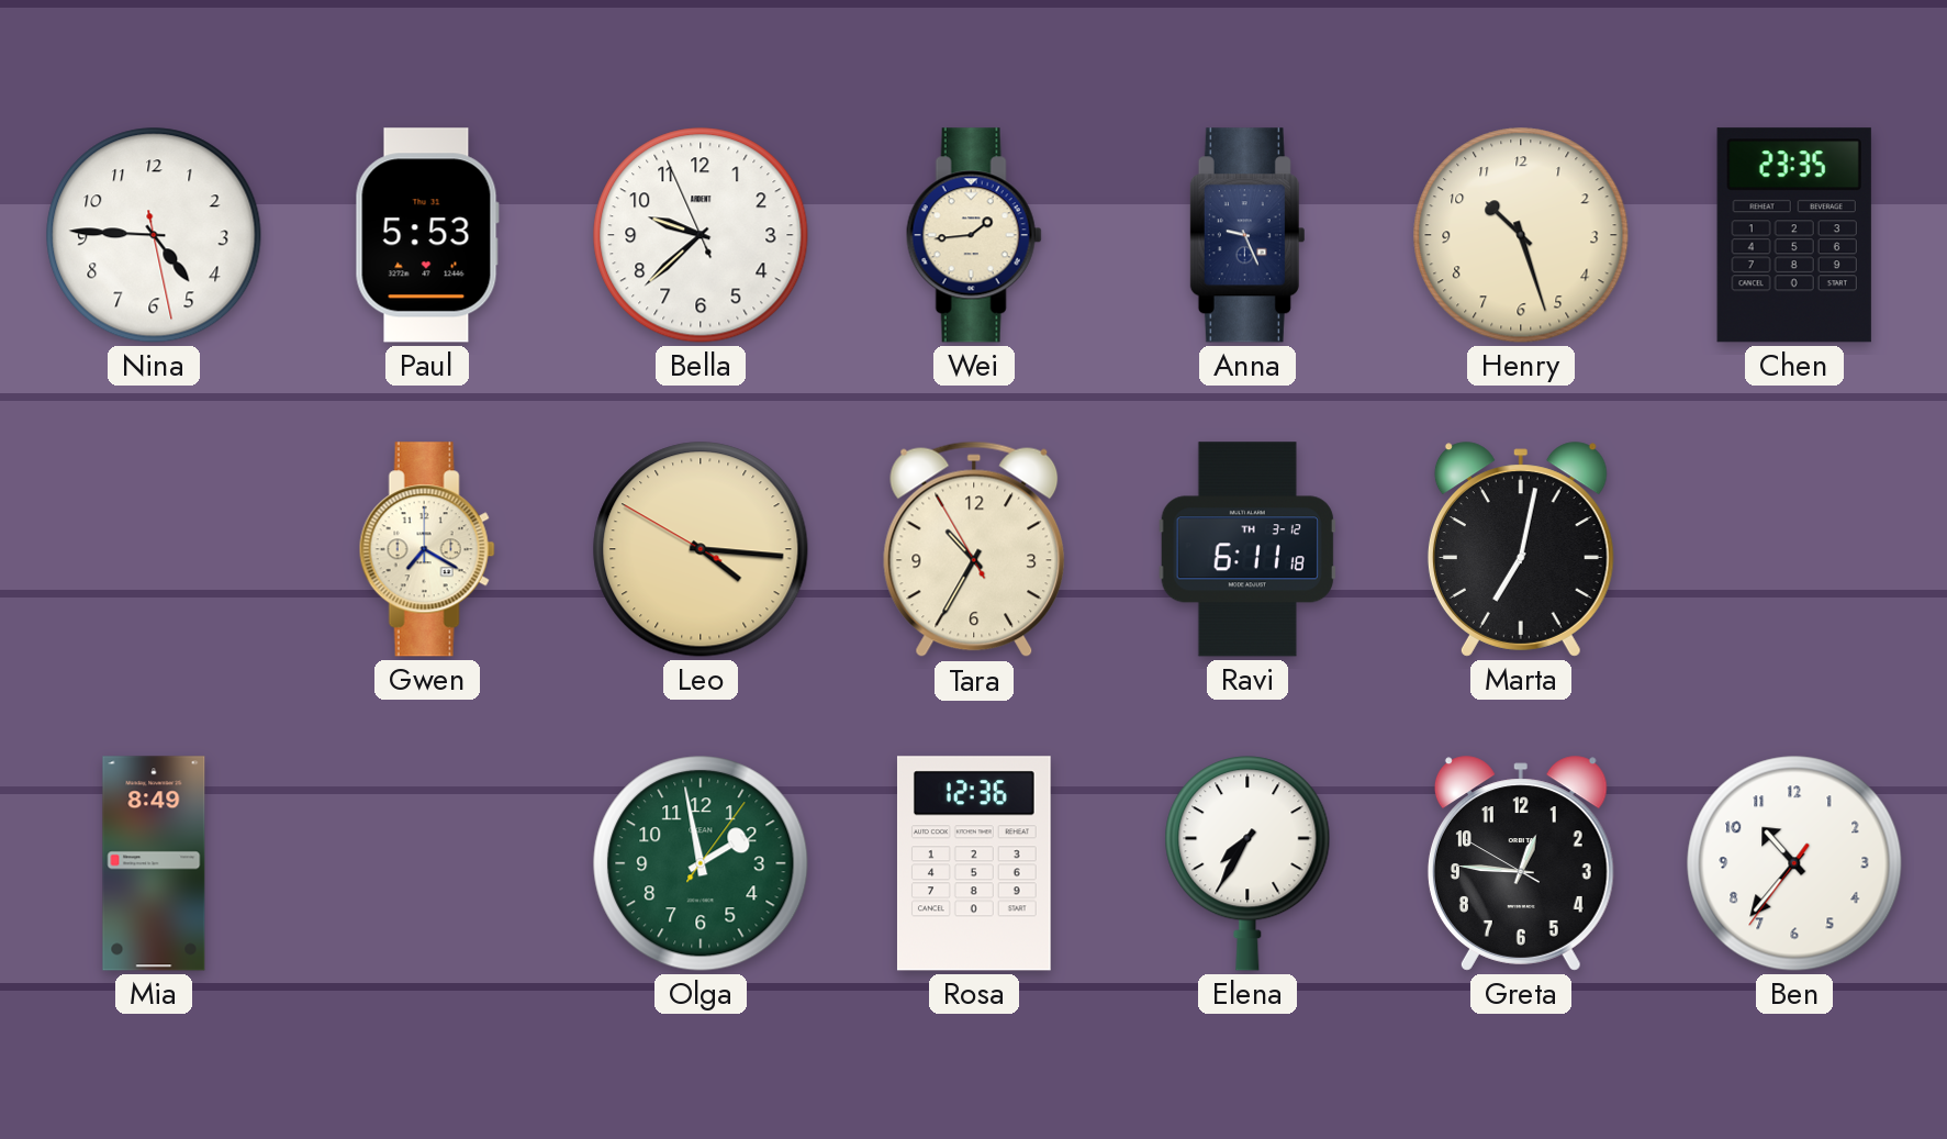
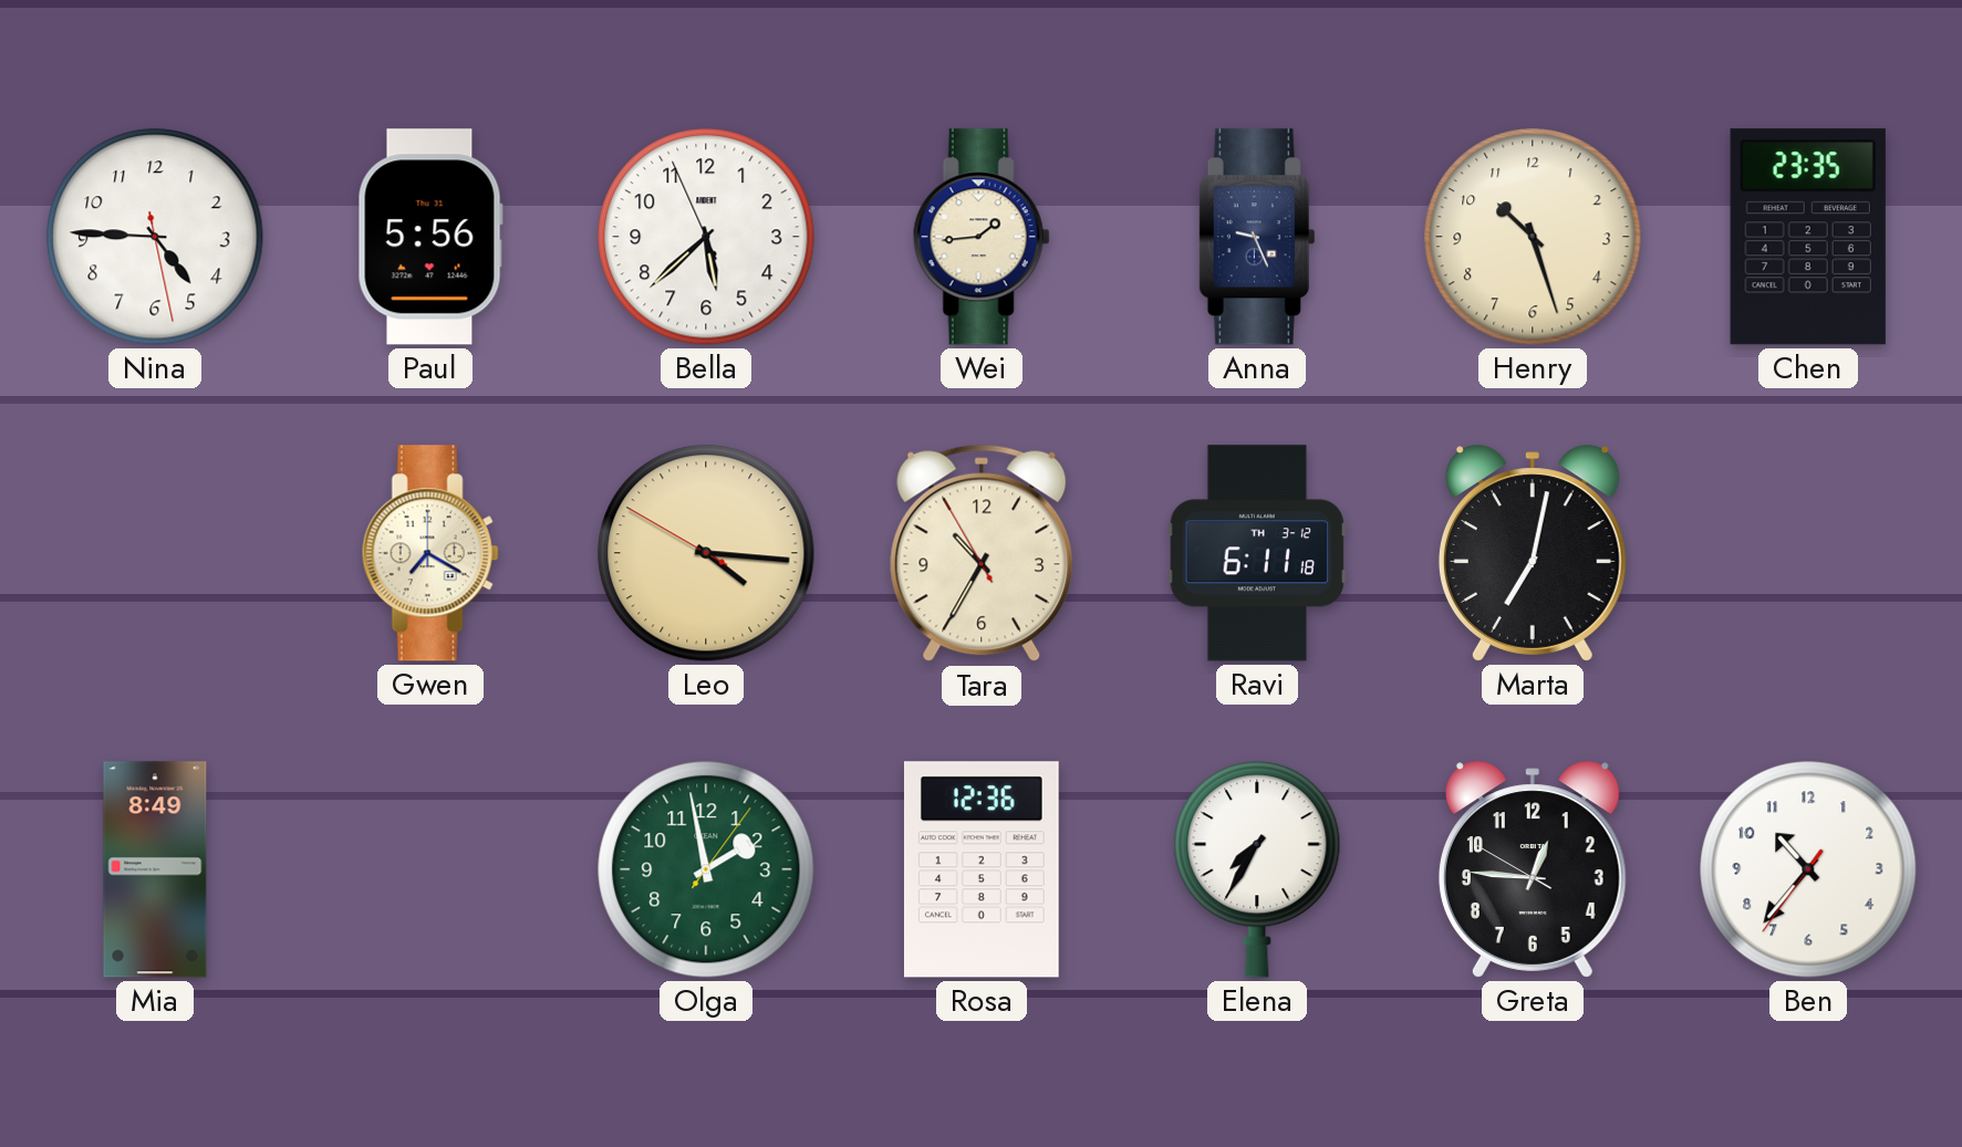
Paul: 5:53 -> 5:56
Bella: 9:37 -> 5:37
